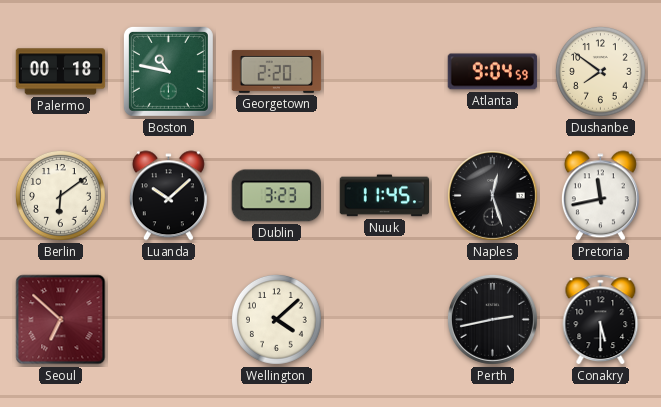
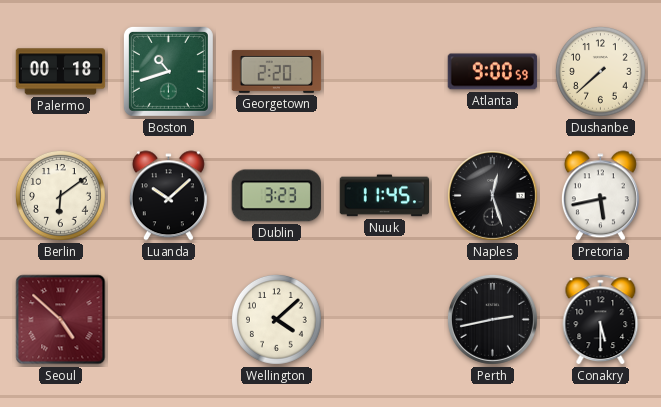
Boston: 10:47 -> 10:42
Atlanta: 9:04 -> 9:00
Dushanbe: 7:51 -> 7:38
Pretoria: 11:43 -> 5:43
Seoul: 6:52 -> 4:52
